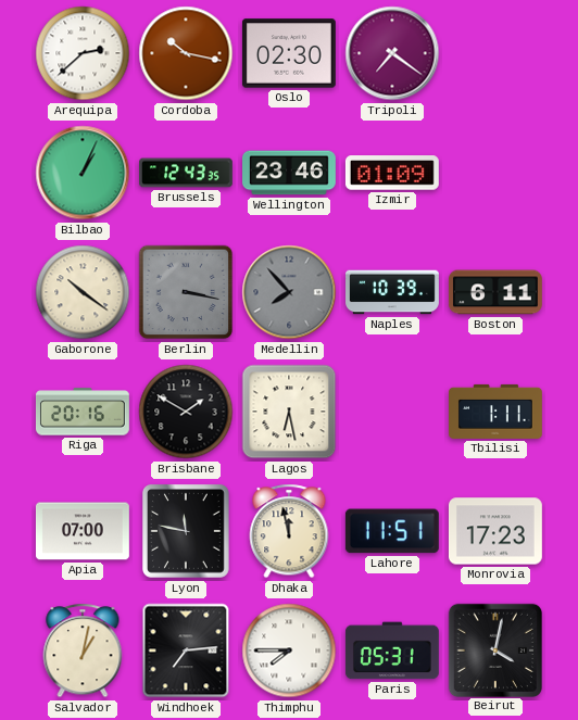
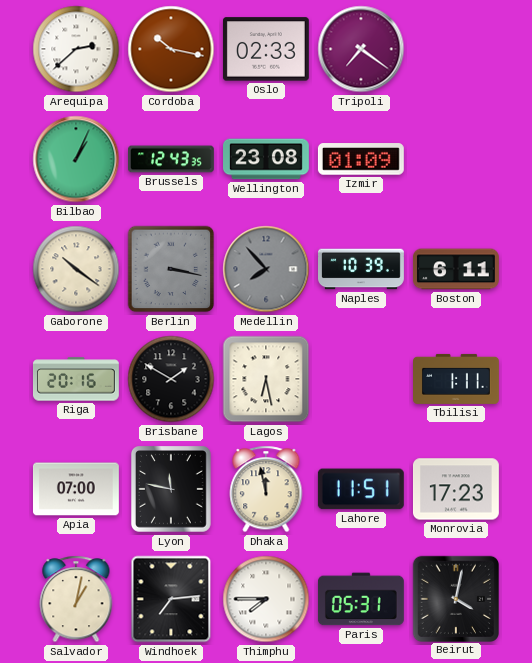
Oslo: 02:30 -> 02:33
Wellington: 23:46 -> 23:08
